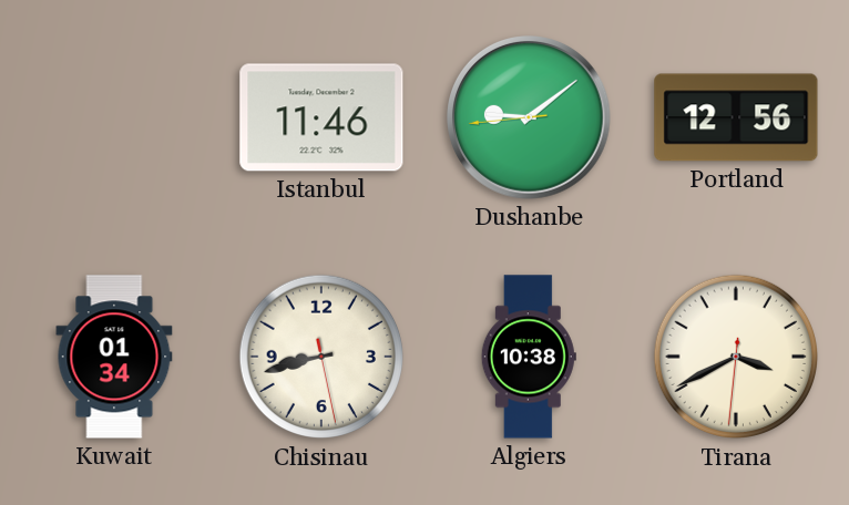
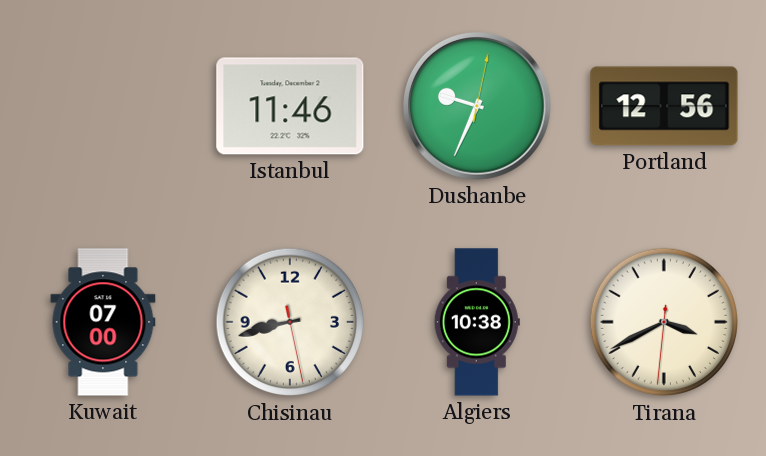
Dushanbe: 9:08 -> 9:34
Kuwait: 01:34 -> 07:00
